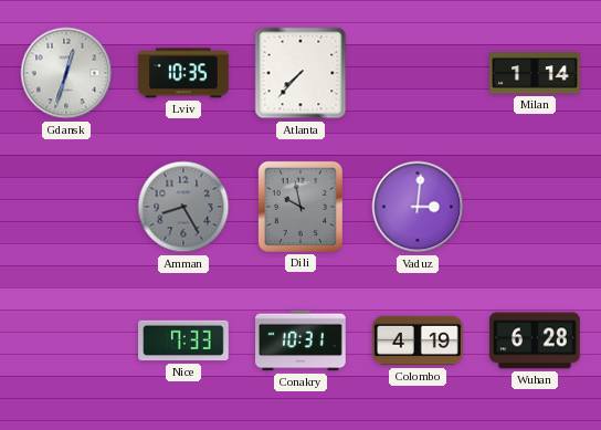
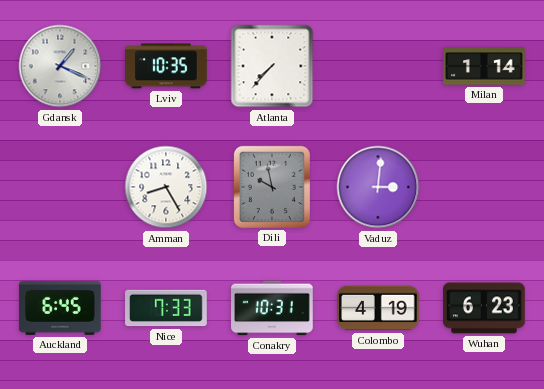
Gdansk: 12:33 -> 1:19
Amman dial: grey -> white
Auckland: none -> 6:45
Wuhan: 6:28 -> 6:23
